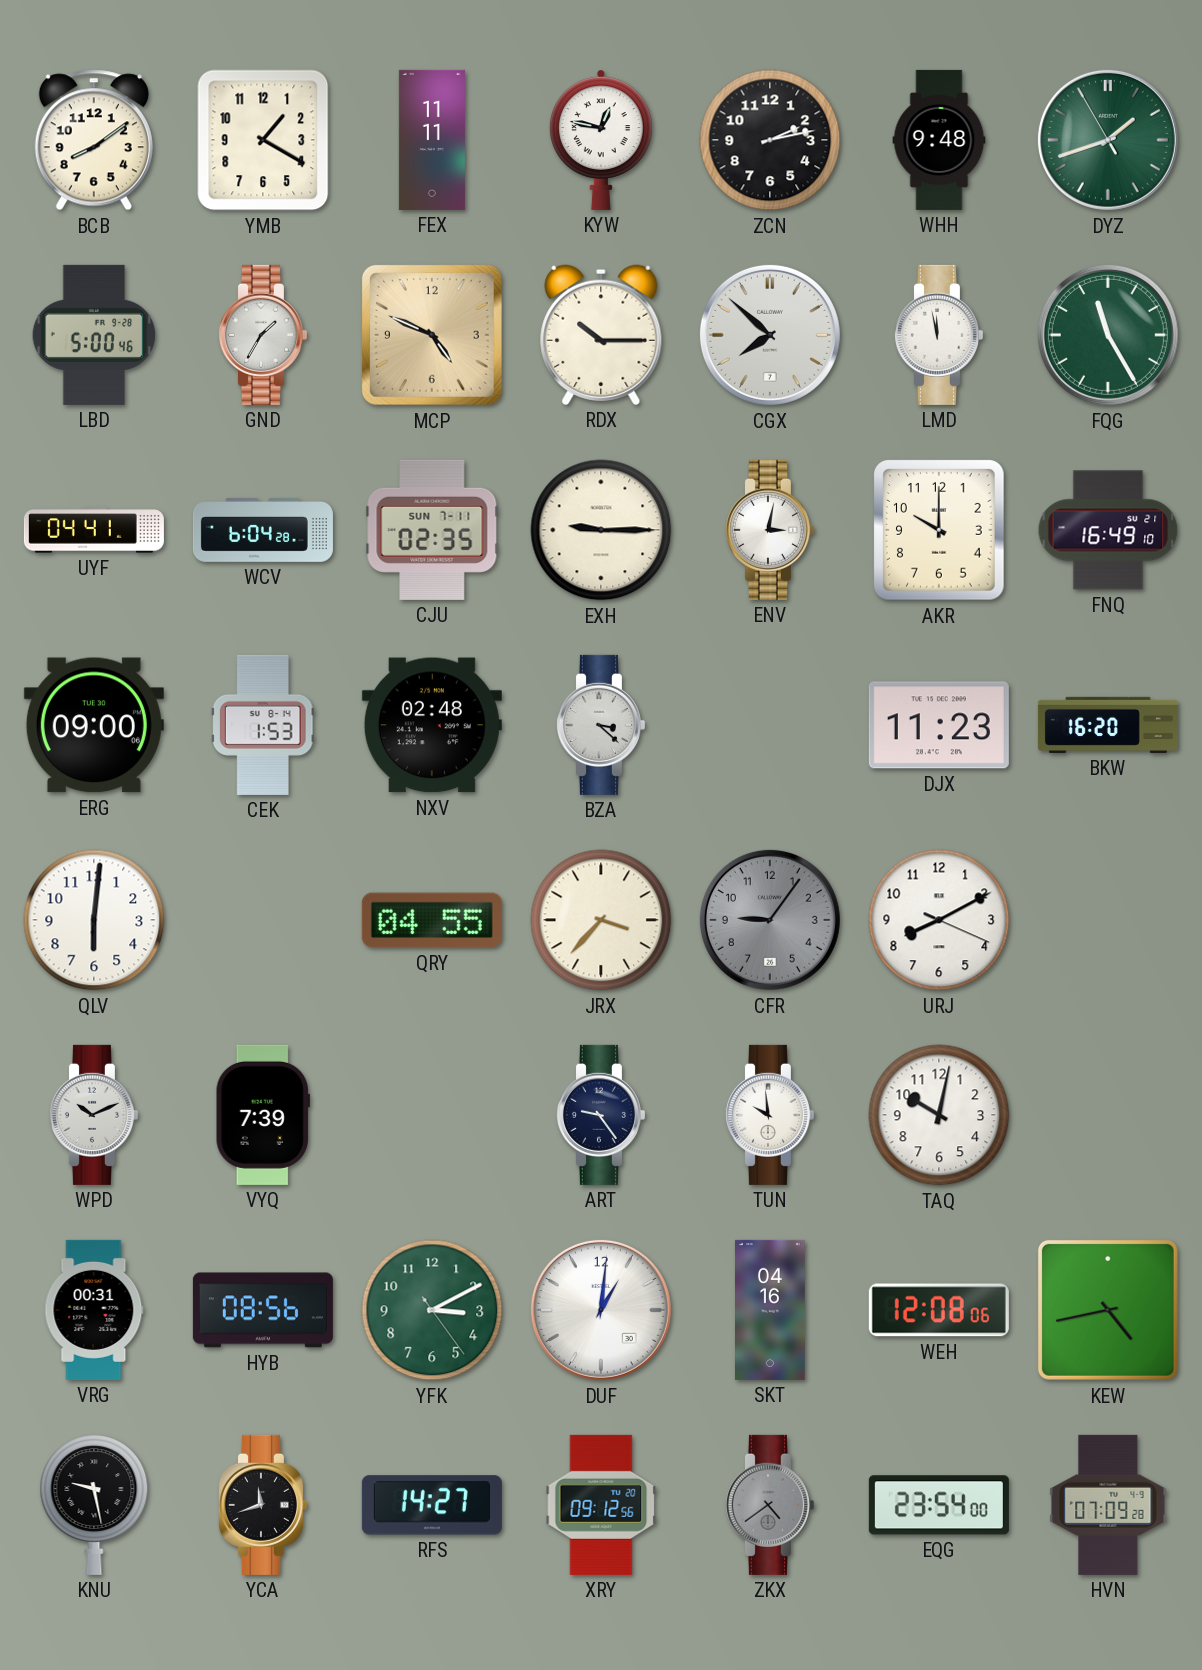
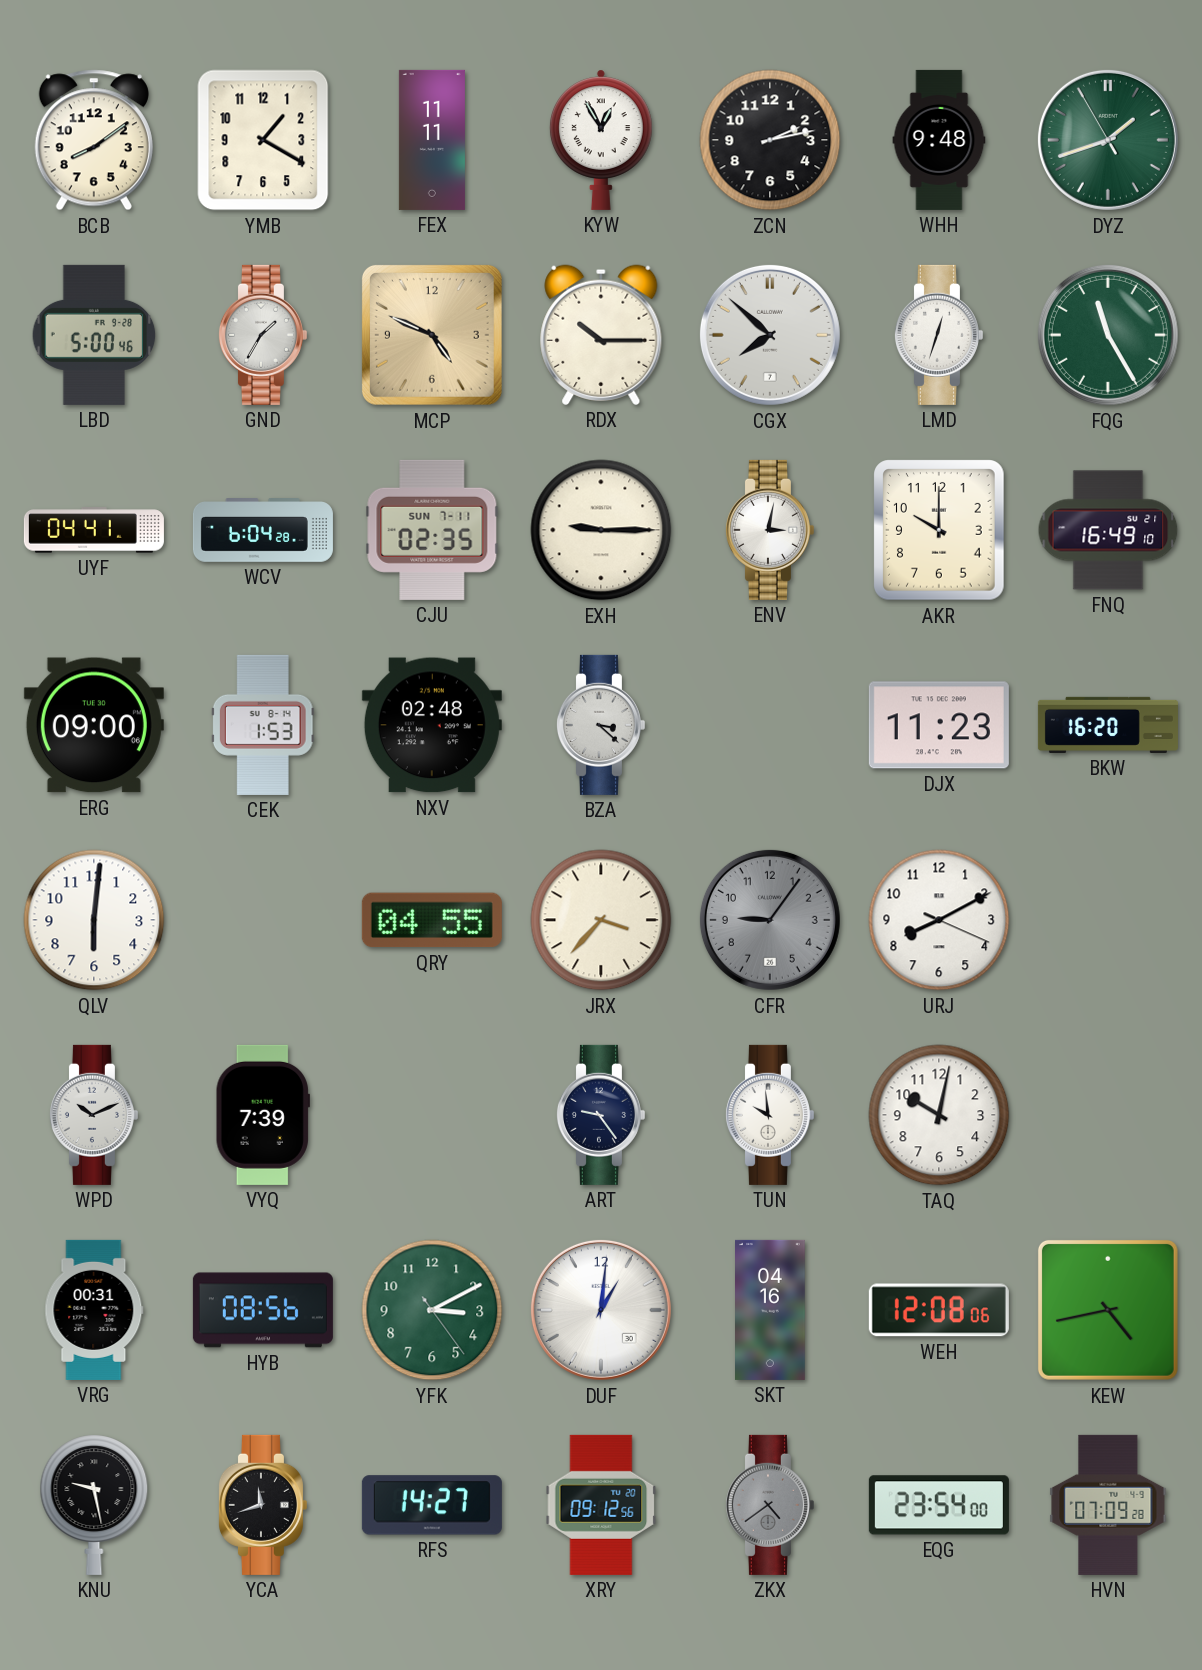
KYW: 12:47 -> 12:55
LMD: 11:58 -> 12:33
